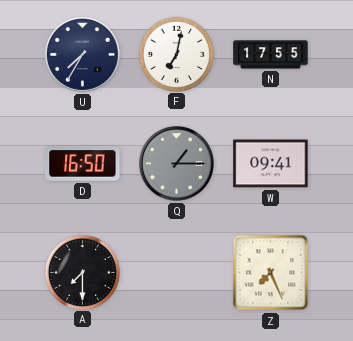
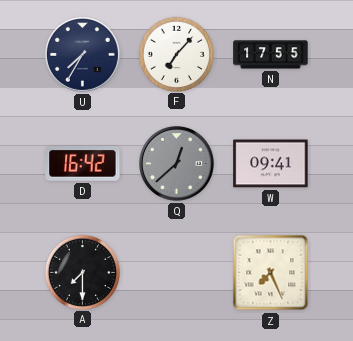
F: 7:02 -> 7:07
D: 16:50 -> 16:42
Q: 1:15 -> 12:38
